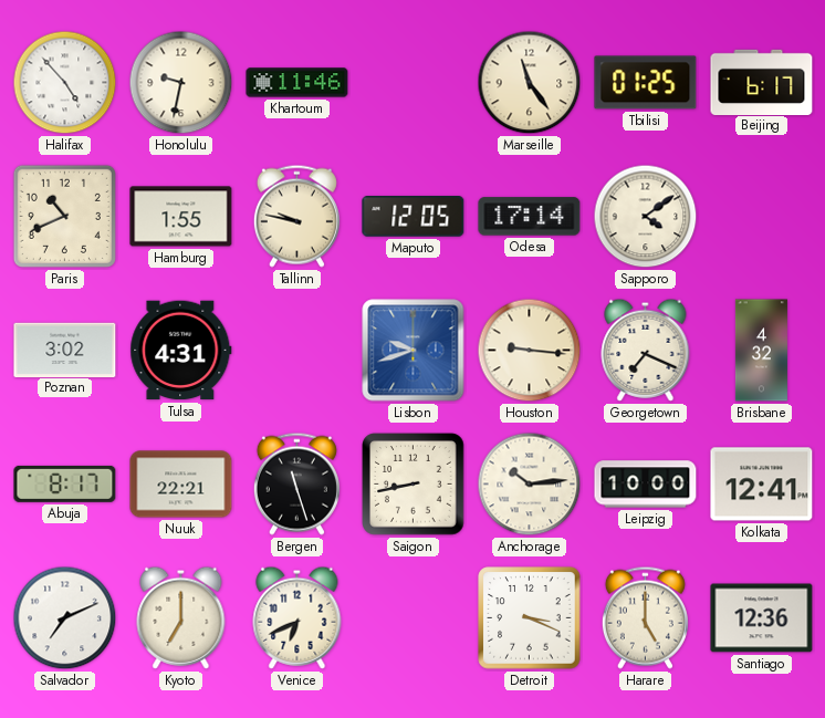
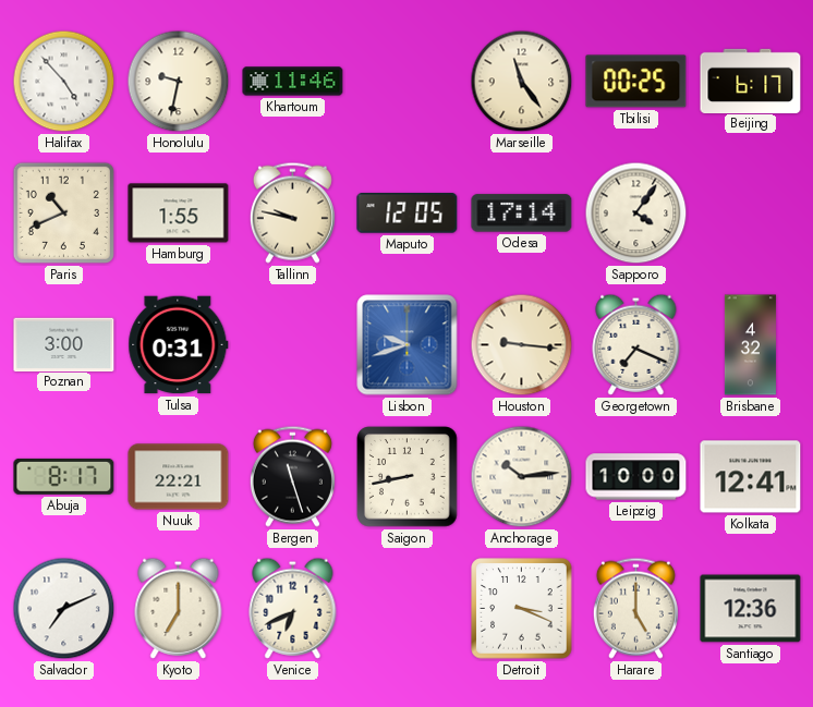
Tbilisi: 01:25 -> 00:25
Sapporo: 4:09 -> 4:06
Poznan: 3:02 -> 3:00
Tulsa: 4:31 -> 0:31
